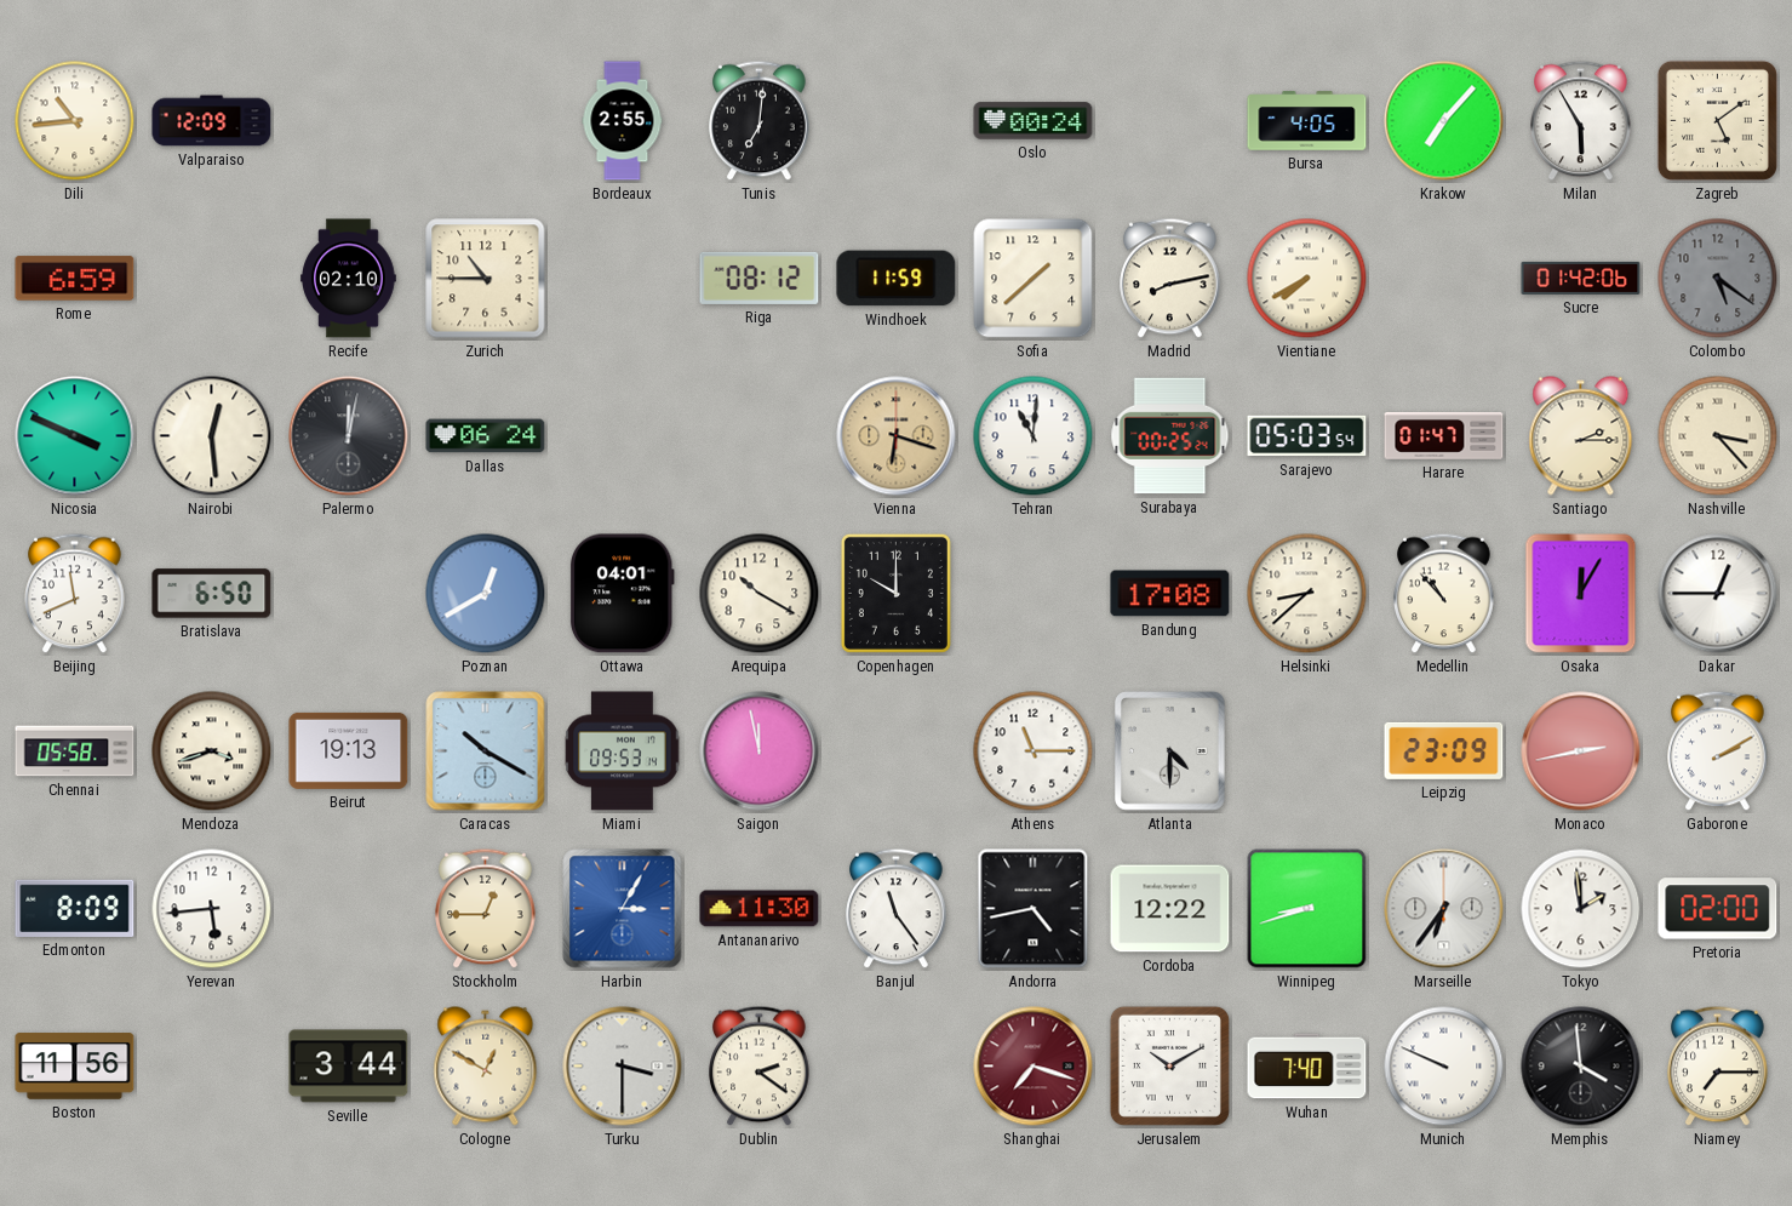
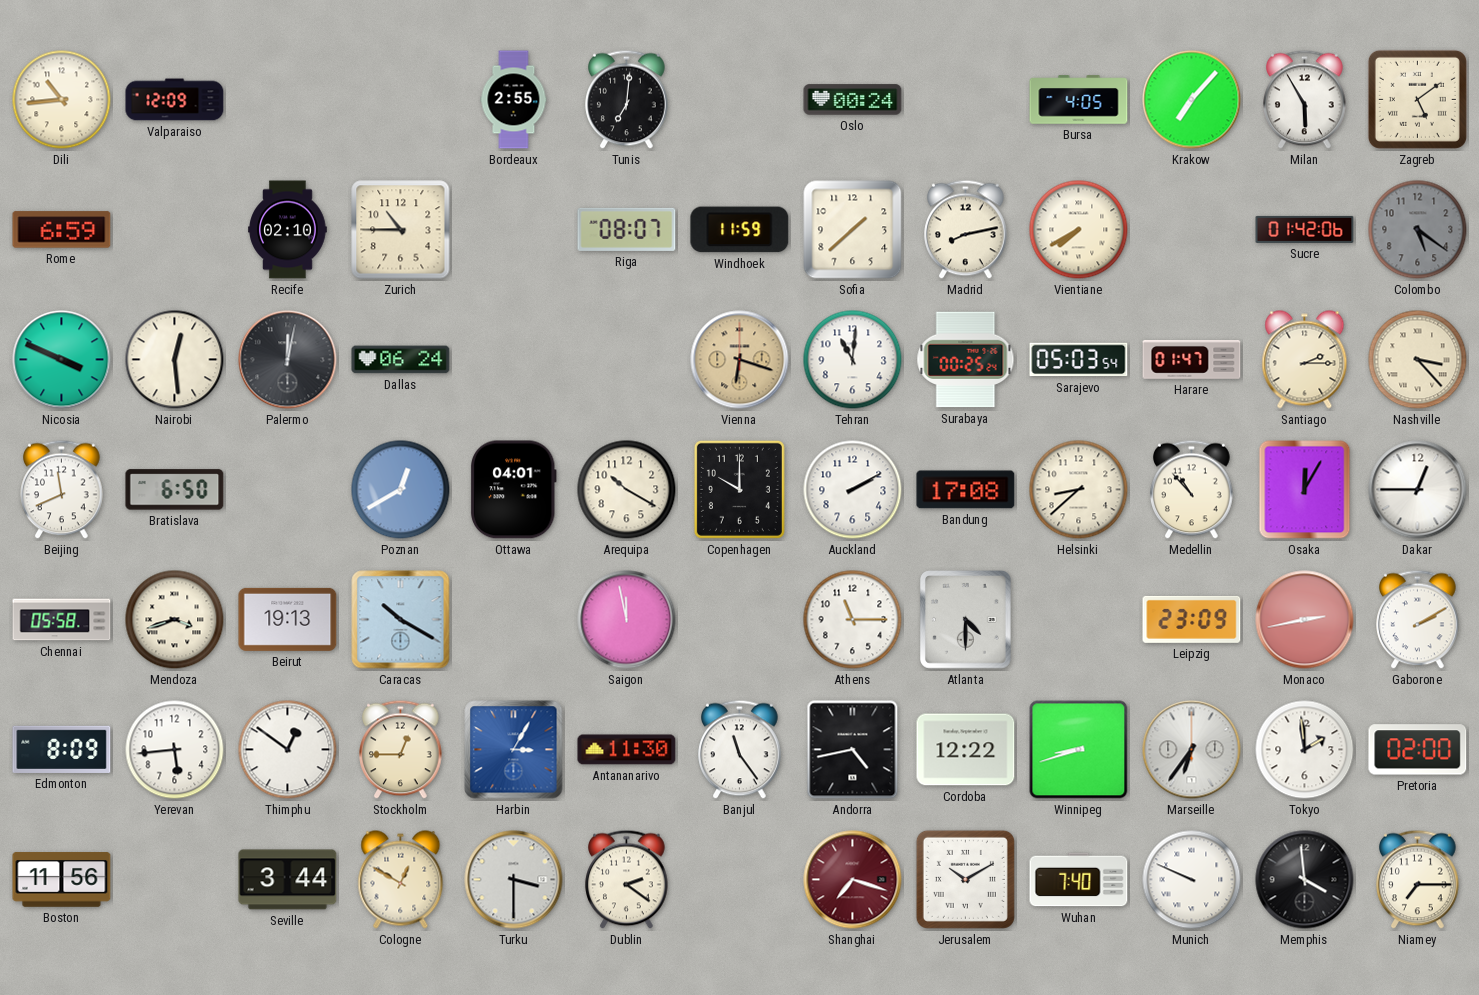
Riga: 08:12 -> 08:07
Auckland: none -> 2:10
Miami: 09:53 -> none
Thimphu: none -> 12:51
